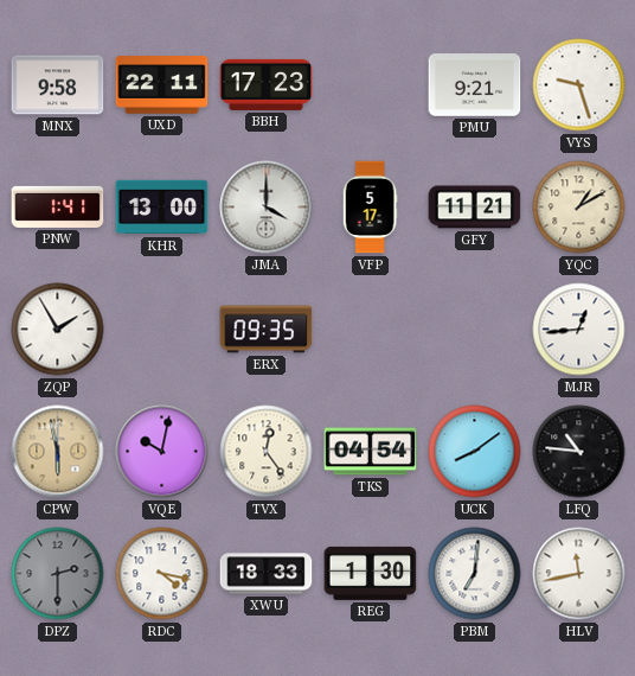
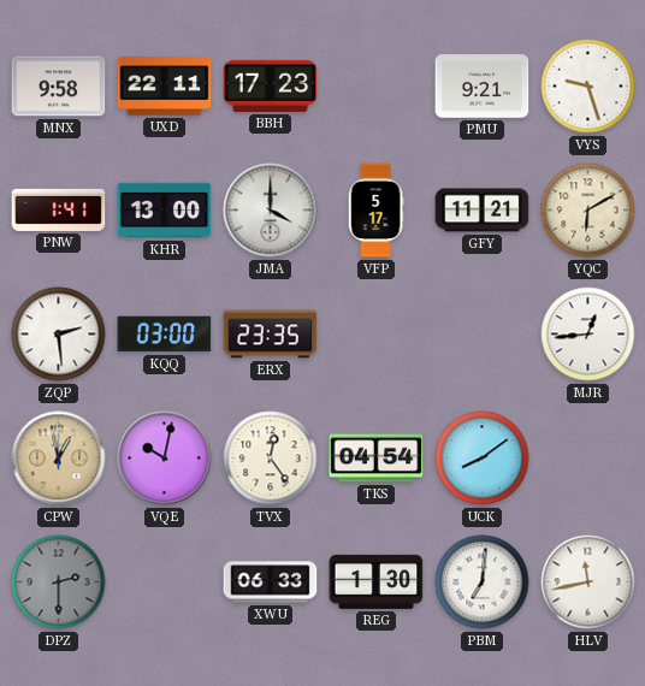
YQC: 1:10 -> 6:10
ZQP: 1:55 -> 2:29
KQQ: none -> 03:00
ERX: 09:35 -> 23:35
CPW: 5:58 -> 12:58
LFQ: 10:46 -> none
RDC: 4:17 -> none
XWU: 18:33 -> 06:33
